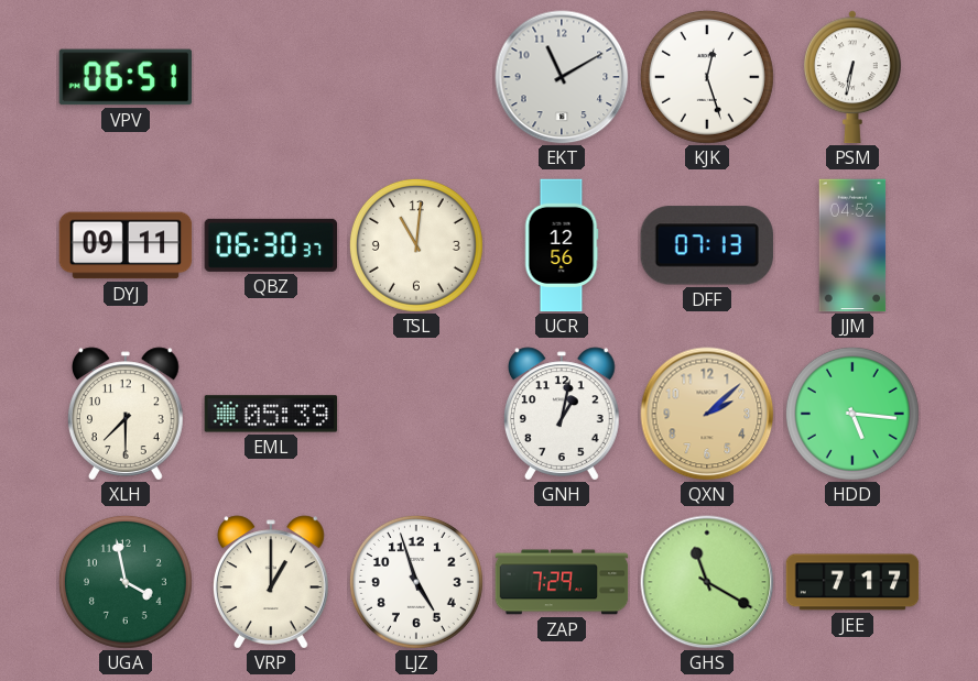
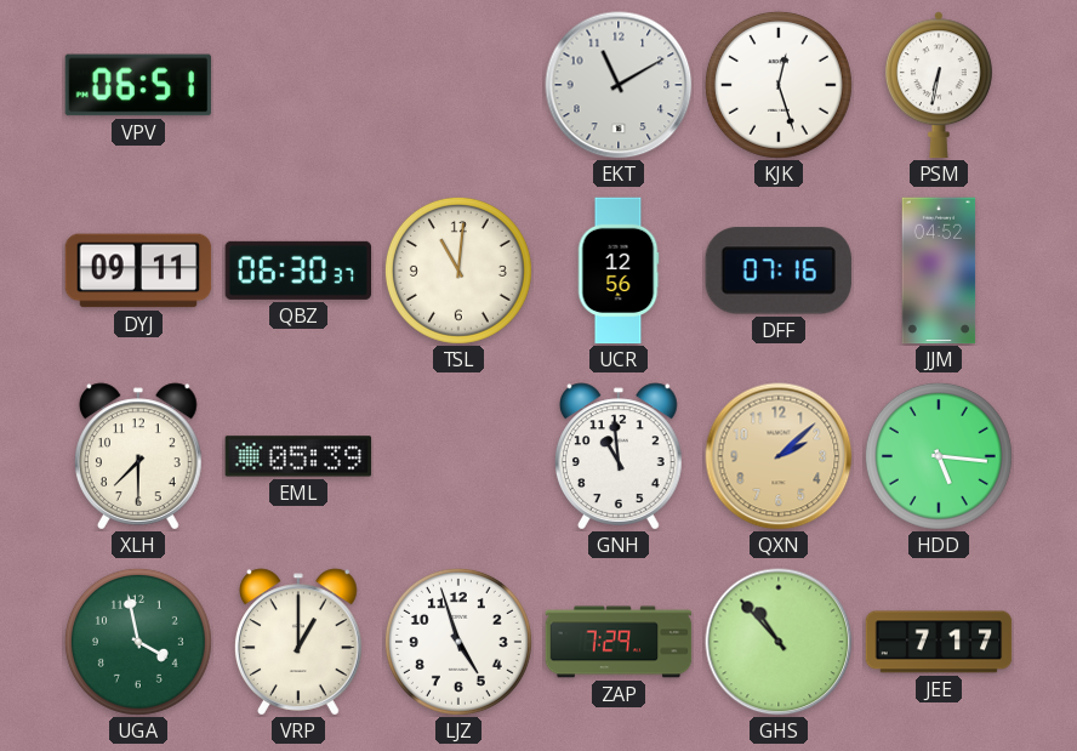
DFF: 07:13 -> 07:16
GNH: 1:02 -> 10:59
GHS: 11:20 -> 10:53
